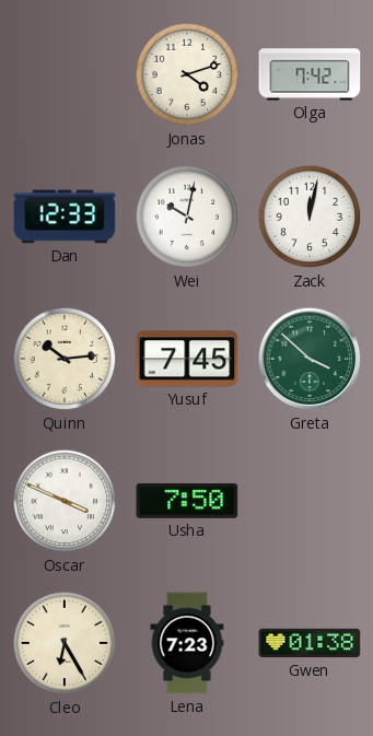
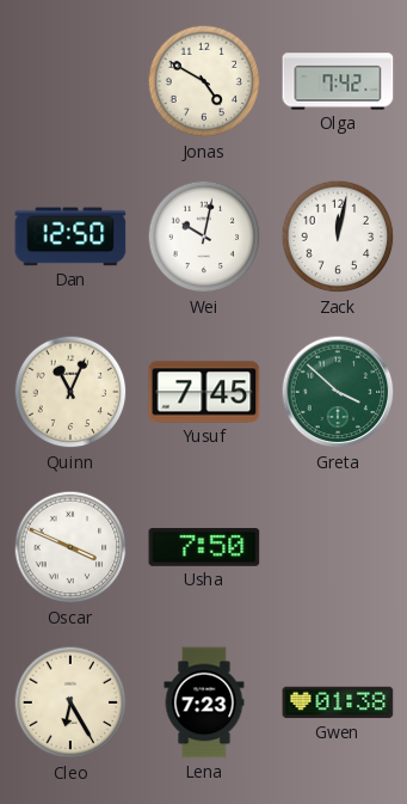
Jonas: 4:12 -> 4:50
Dan: 12:33 -> 12:50
Quinn: 10:14 -> 11:04
